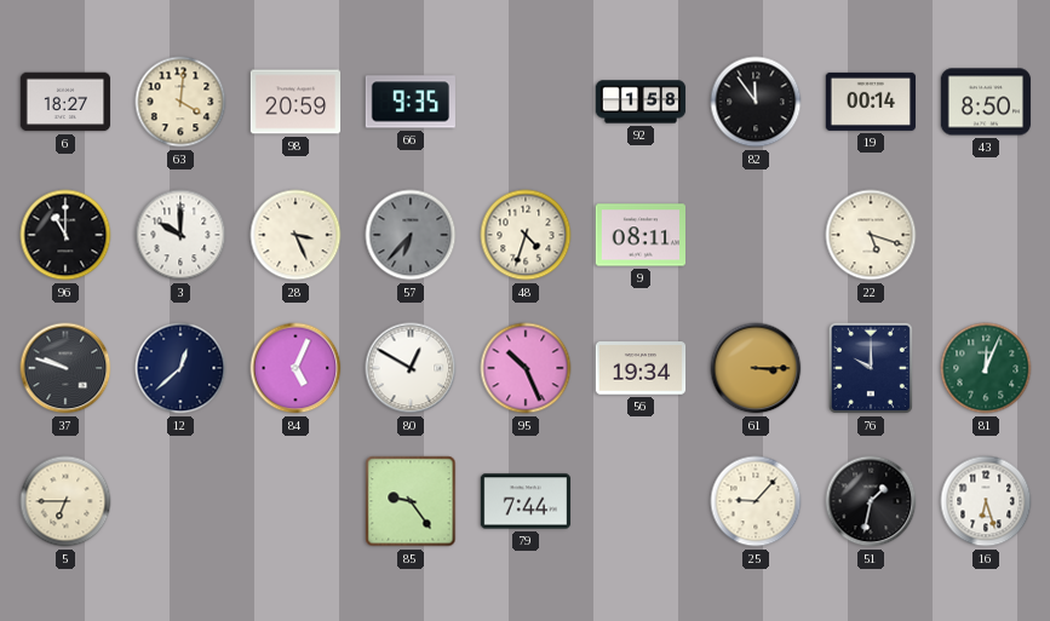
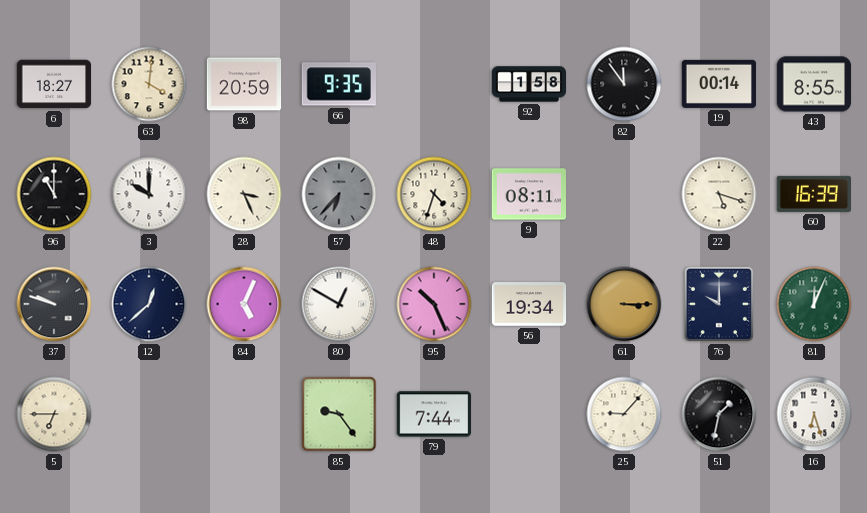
43: 8:50 -> 8:55
60: none -> 16:39
